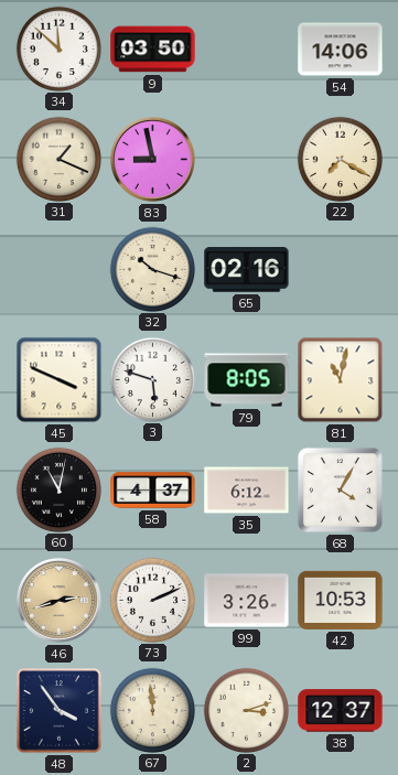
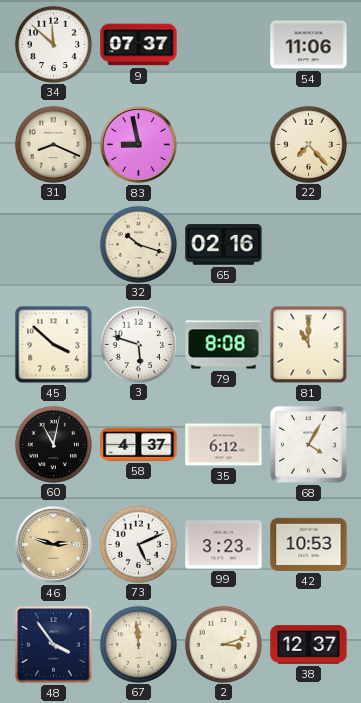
9: 03:50 -> 07:37
54: 14:06 -> 11:06
31: 1:19 -> 8:19
22: 7:20 -> 7:23
45: 3:49 -> 3:52
79: 8:05 -> 8:08
81: 11:02 -> 11:00
46: 2:42 -> 2:48
73: 2:11 -> 5:11
99: 3:26 -> 3:23
